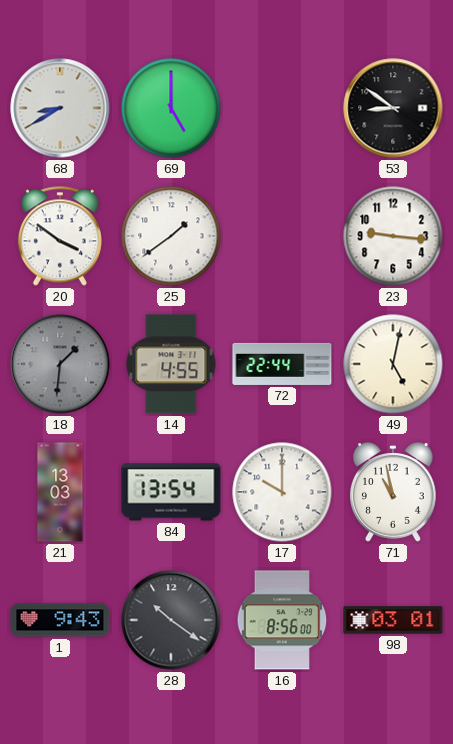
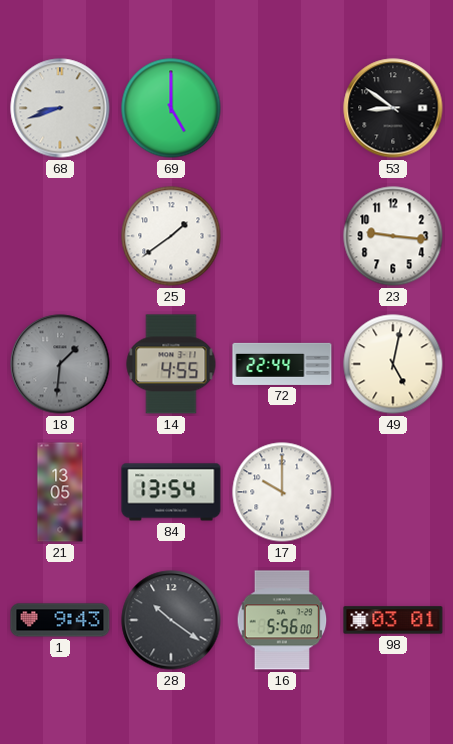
68: 8:40 -> 8:42
20: 3:51 -> none
21: 13:03 -> 13:05
71: 10:58 -> none
16: 8:56 -> 5:56
